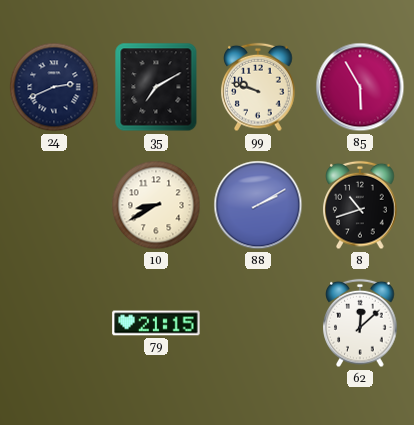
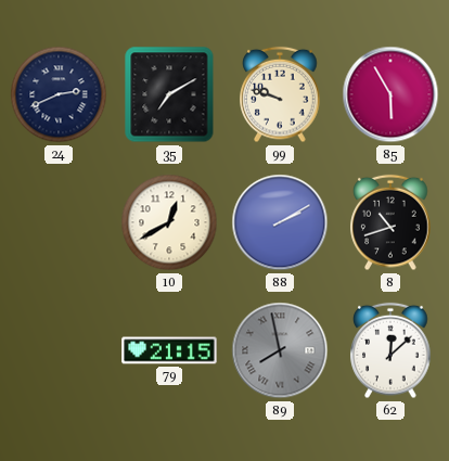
10: 8:40 -> 12:40
89: none -> 7:58
